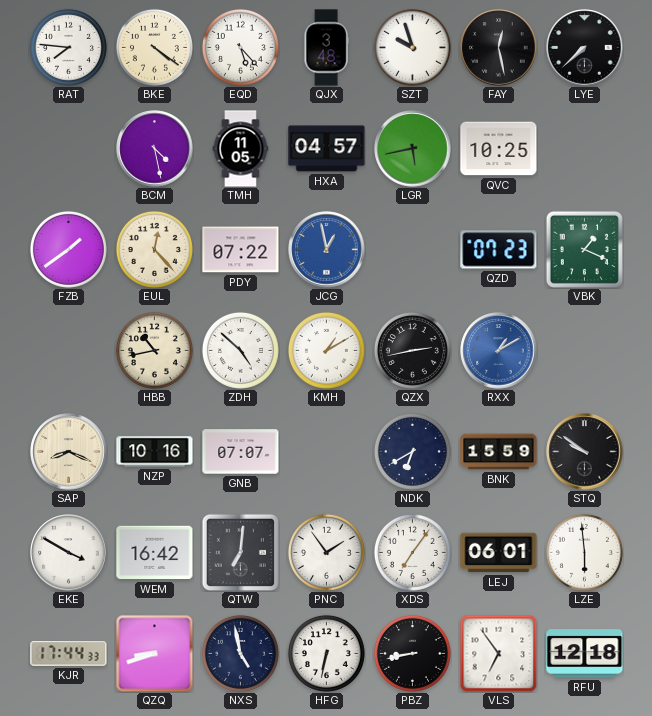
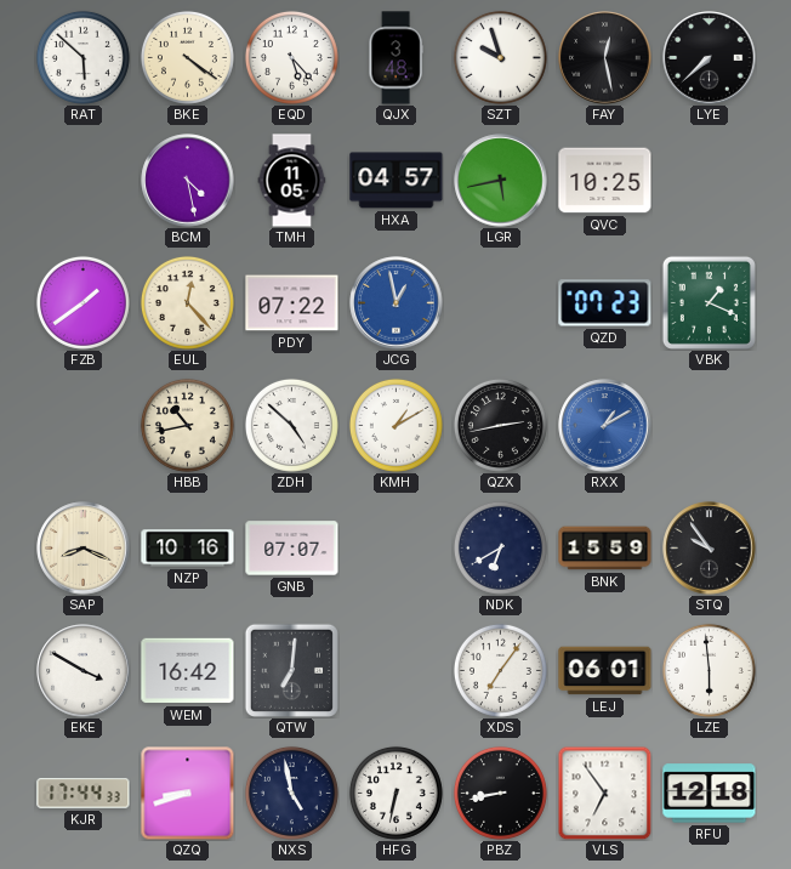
RAT: 7:46 -> 5:52
STQ: 9:51 -> 9:54
PNC: 1:54 -> none
